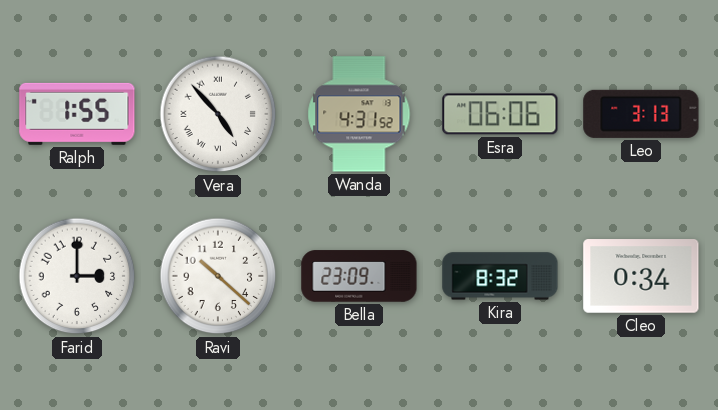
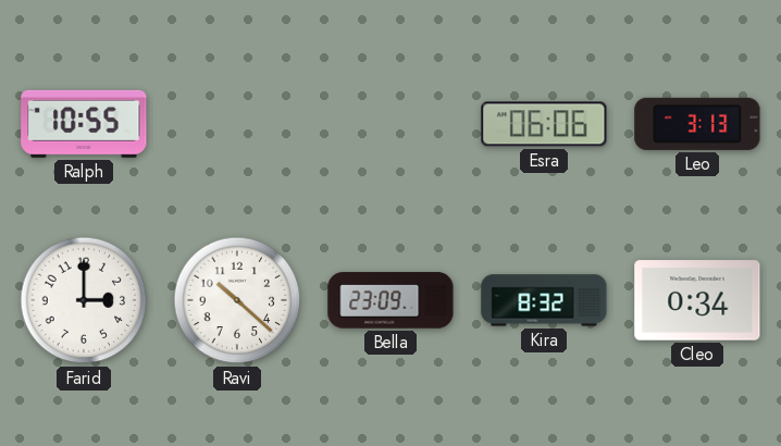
Ralph: 1:55 -> 10:55
Vera: 4:53 -> none
Wanda: 4:31 -> none
